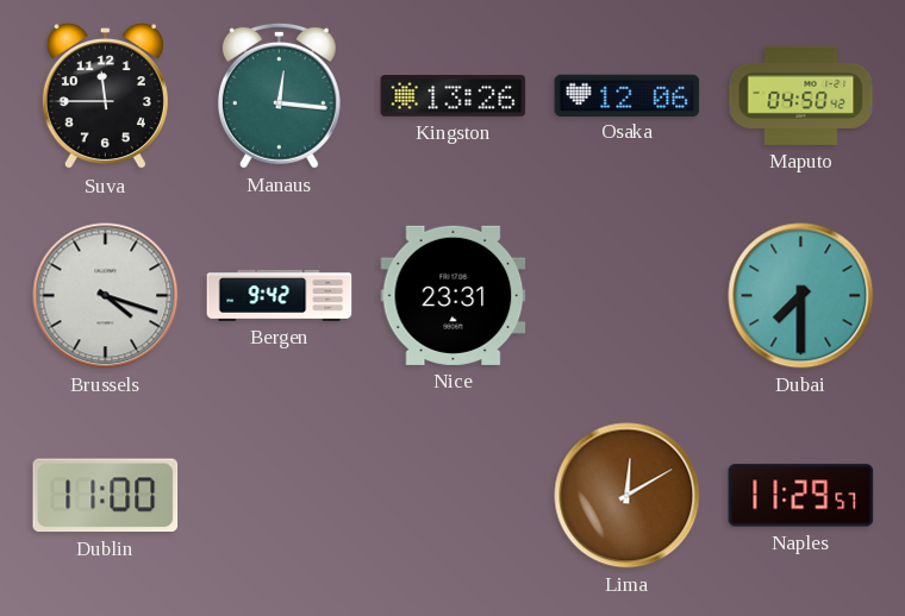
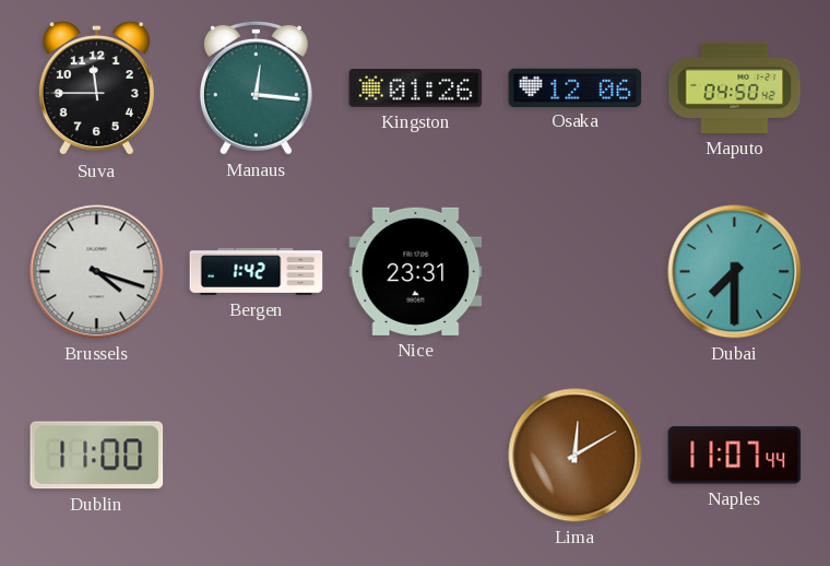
Kingston: 13:26 -> 01:26
Bergen: 9:42 -> 1:42
Naples: 11:29 -> 11:07
